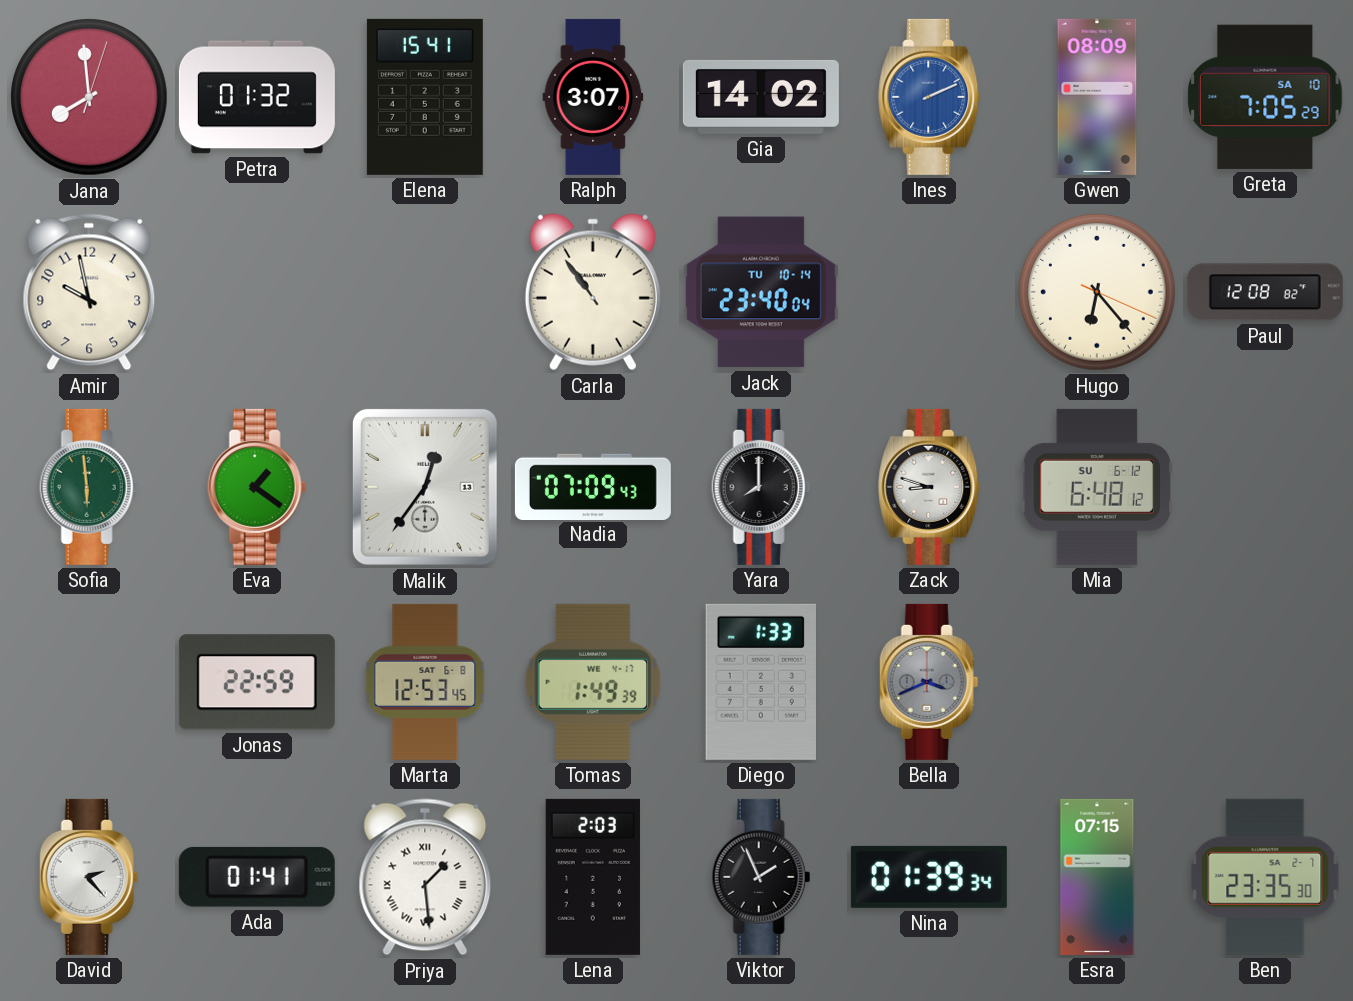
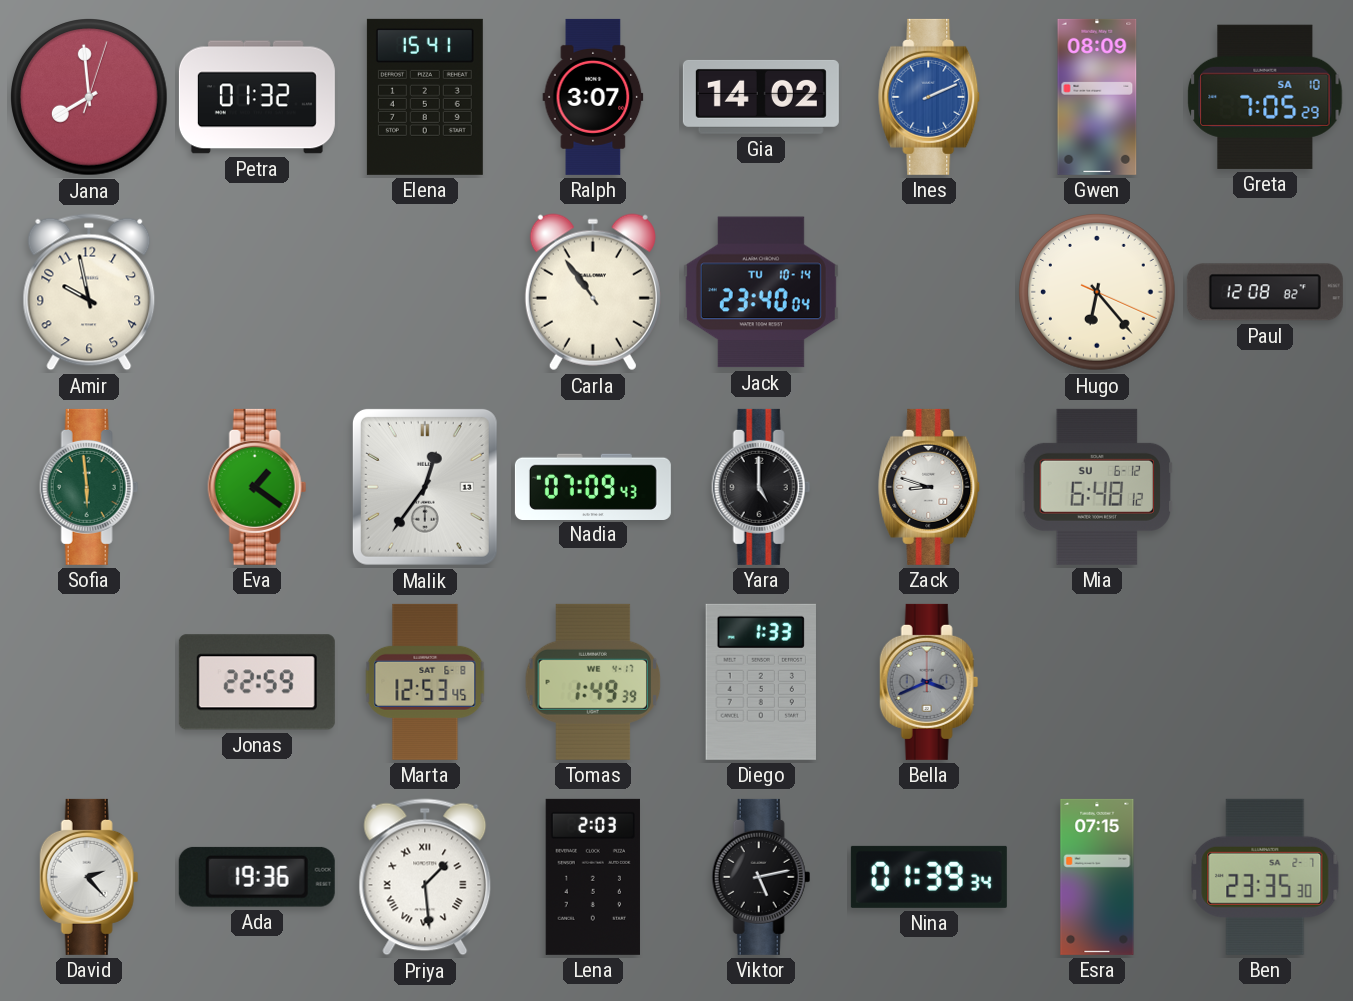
Yara: 8:00 -> 5:00
Ada: 01:41 -> 19:36
Viktor: 1:56 -> 5:13
